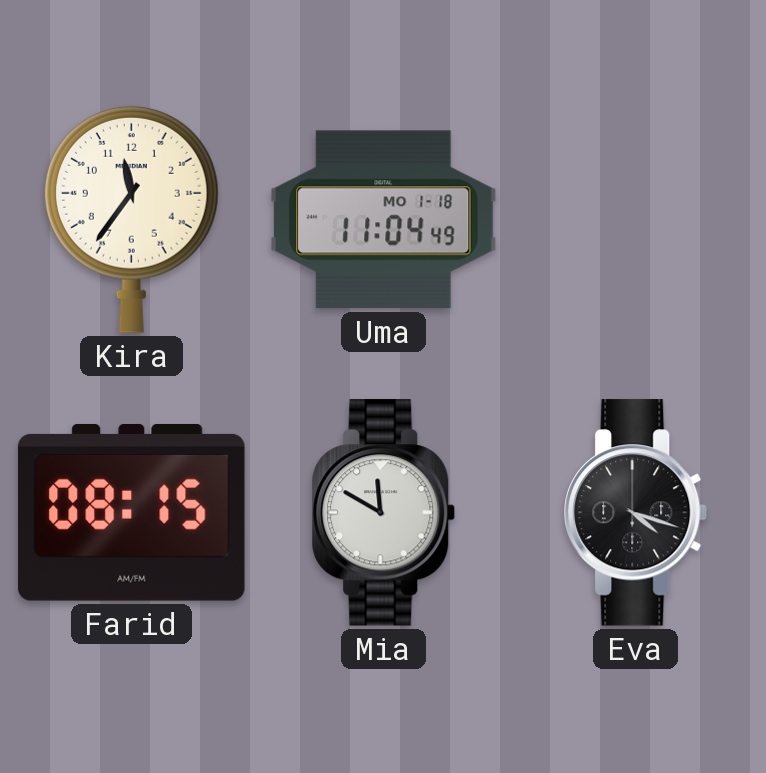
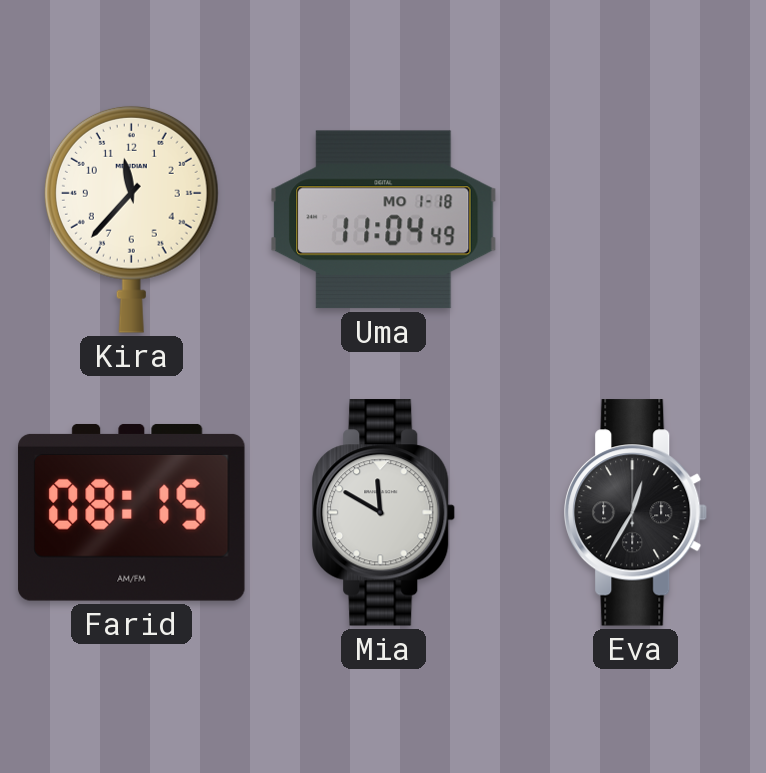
Kira: 11:36 -> 11:37
Eva: 4:18 -> 12:35
